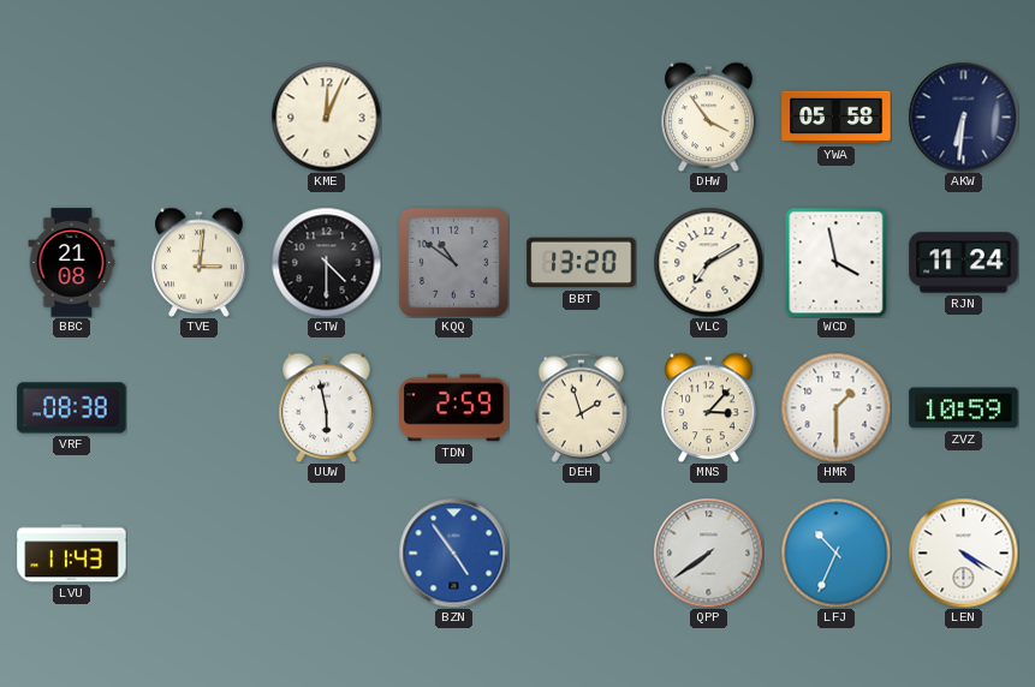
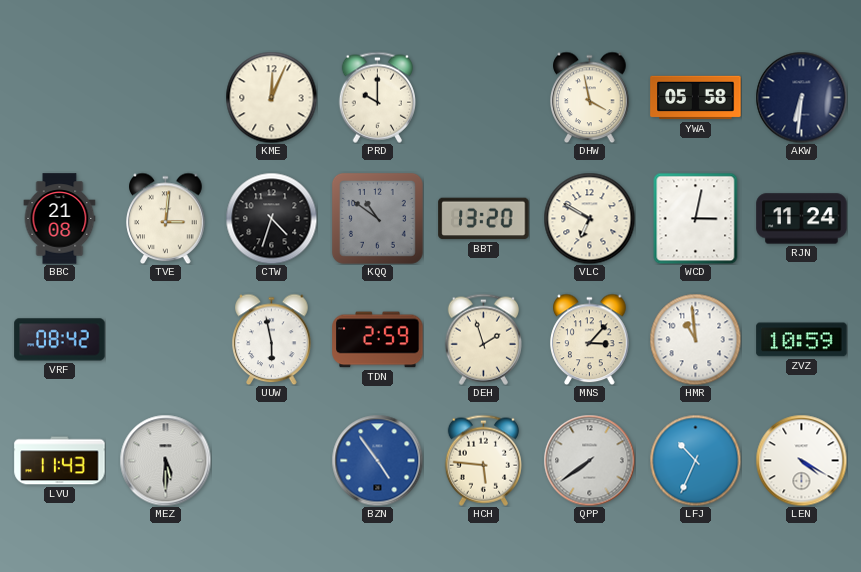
PRD: none -> 10:00
DHW: 3:54 -> 3:58
CTW: 4:30 -> 4:33
VLC: 7:10 -> 6:50
WCD: 3:58 -> 3:02
VRF: 08:38 -> 08:42
HMR: 1:30 -> 10:59
MEZ: none -> 5:30
HCH: none -> 5:46
